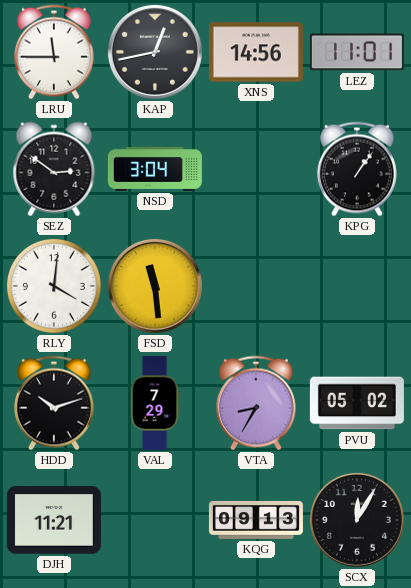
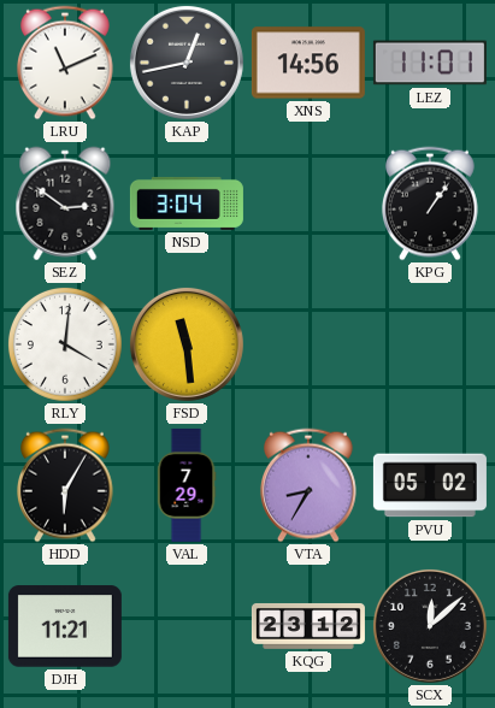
LRU: 11:45 -> 11:11
HDD: 10:12 -> 6:05
KQG: 09:13 -> 23:12
SCX: 12:05 -> 12:08
